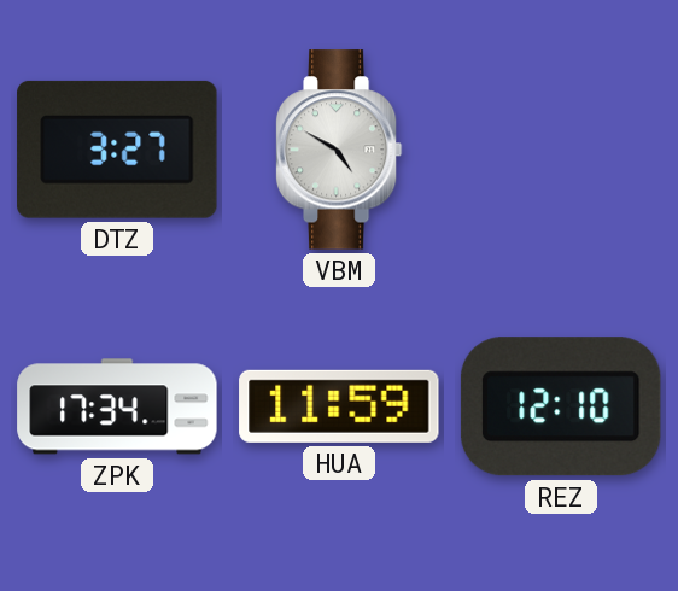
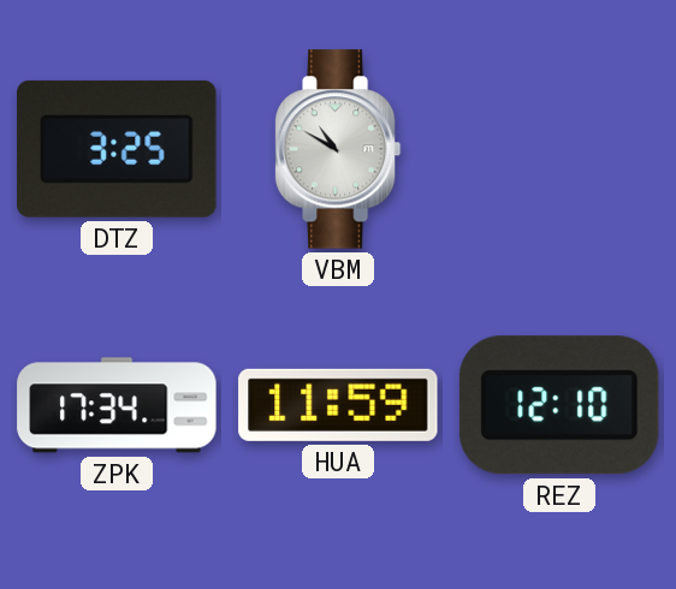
DTZ: 3:27 -> 3:25
VBM: 4:50 -> 10:50
